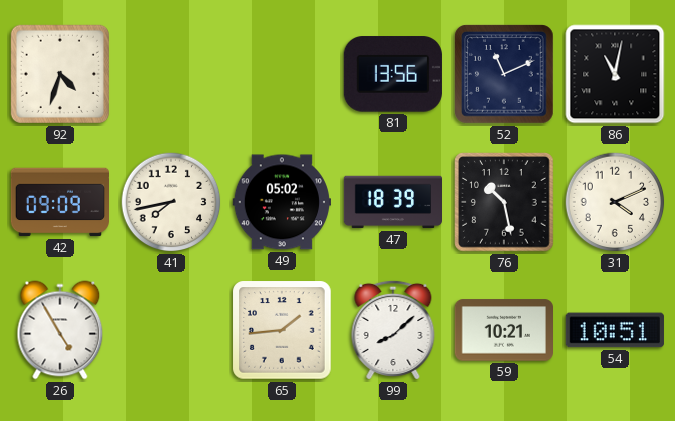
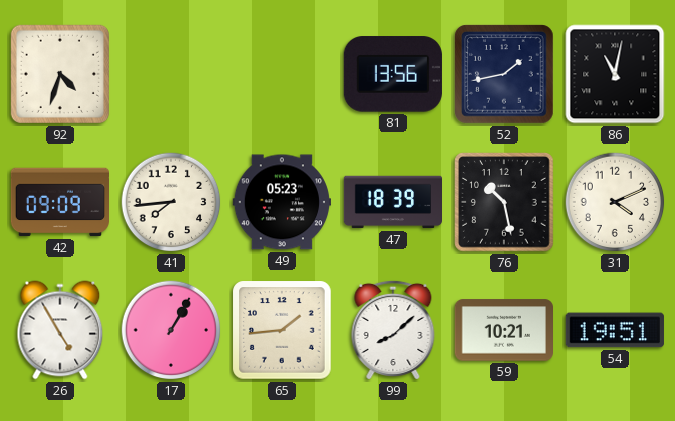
52: 11:11 -> 1:43
41: 7:43 -> 7:44
49: 05:02 -> 05:23
17: none -> 1:05
54: 10:51 -> 19:51
